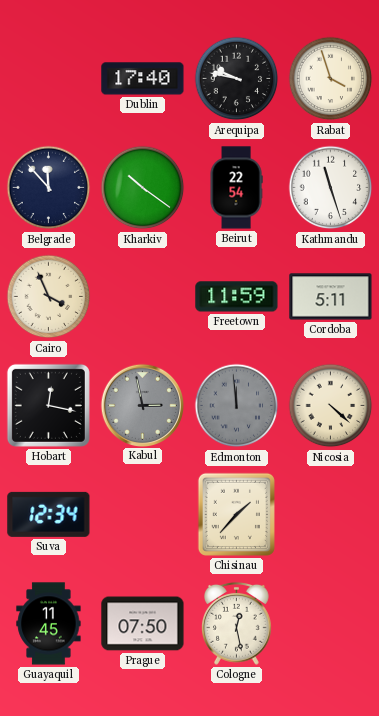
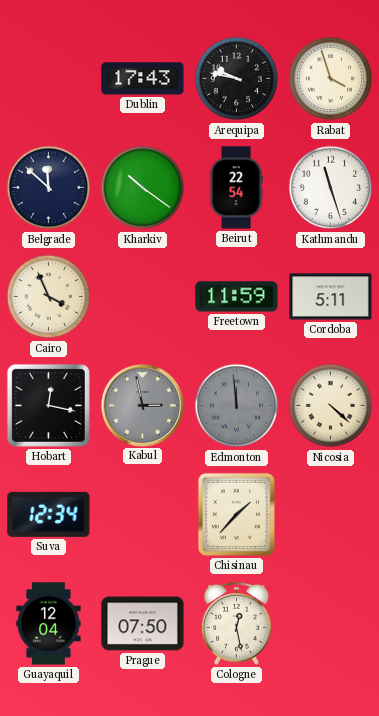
Dublin: 17:40 -> 17:43
Belgrade: 11:53 -> 11:52
Guayaquil: 11:45 -> 12:04
